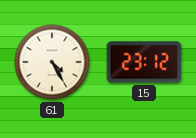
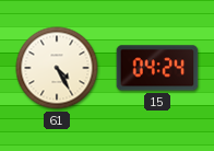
15: 23:12 -> 04:24
